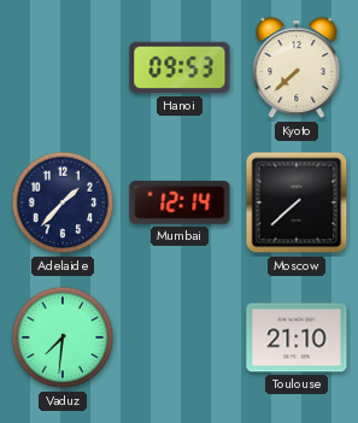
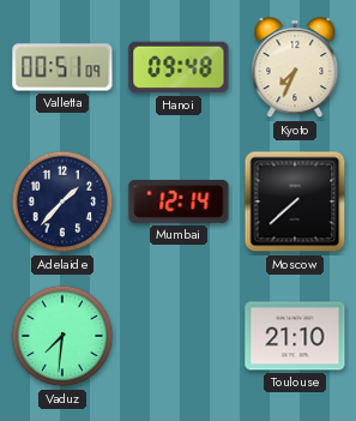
Valletta: none -> 00:51
Hanoi: 09:53 -> 09:48
Kyoto: 7:38 -> 7:34
